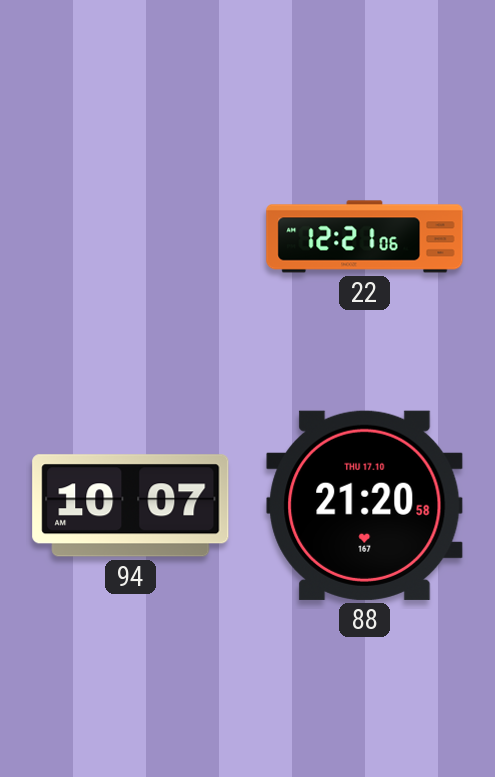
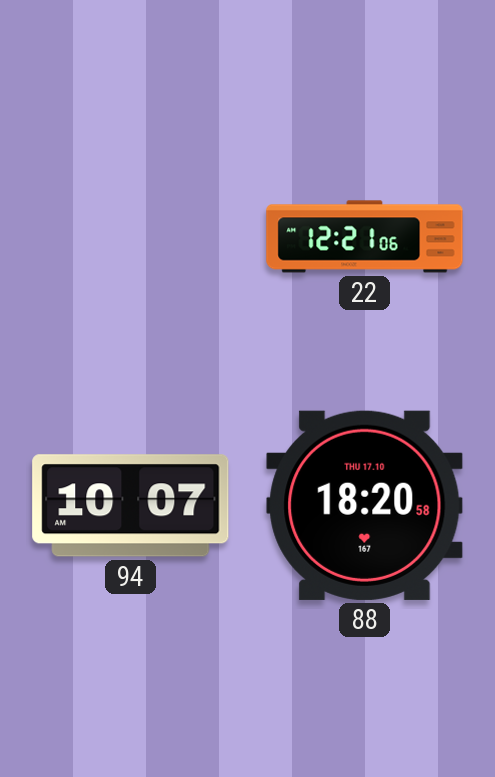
88: 21:20 -> 18:20
